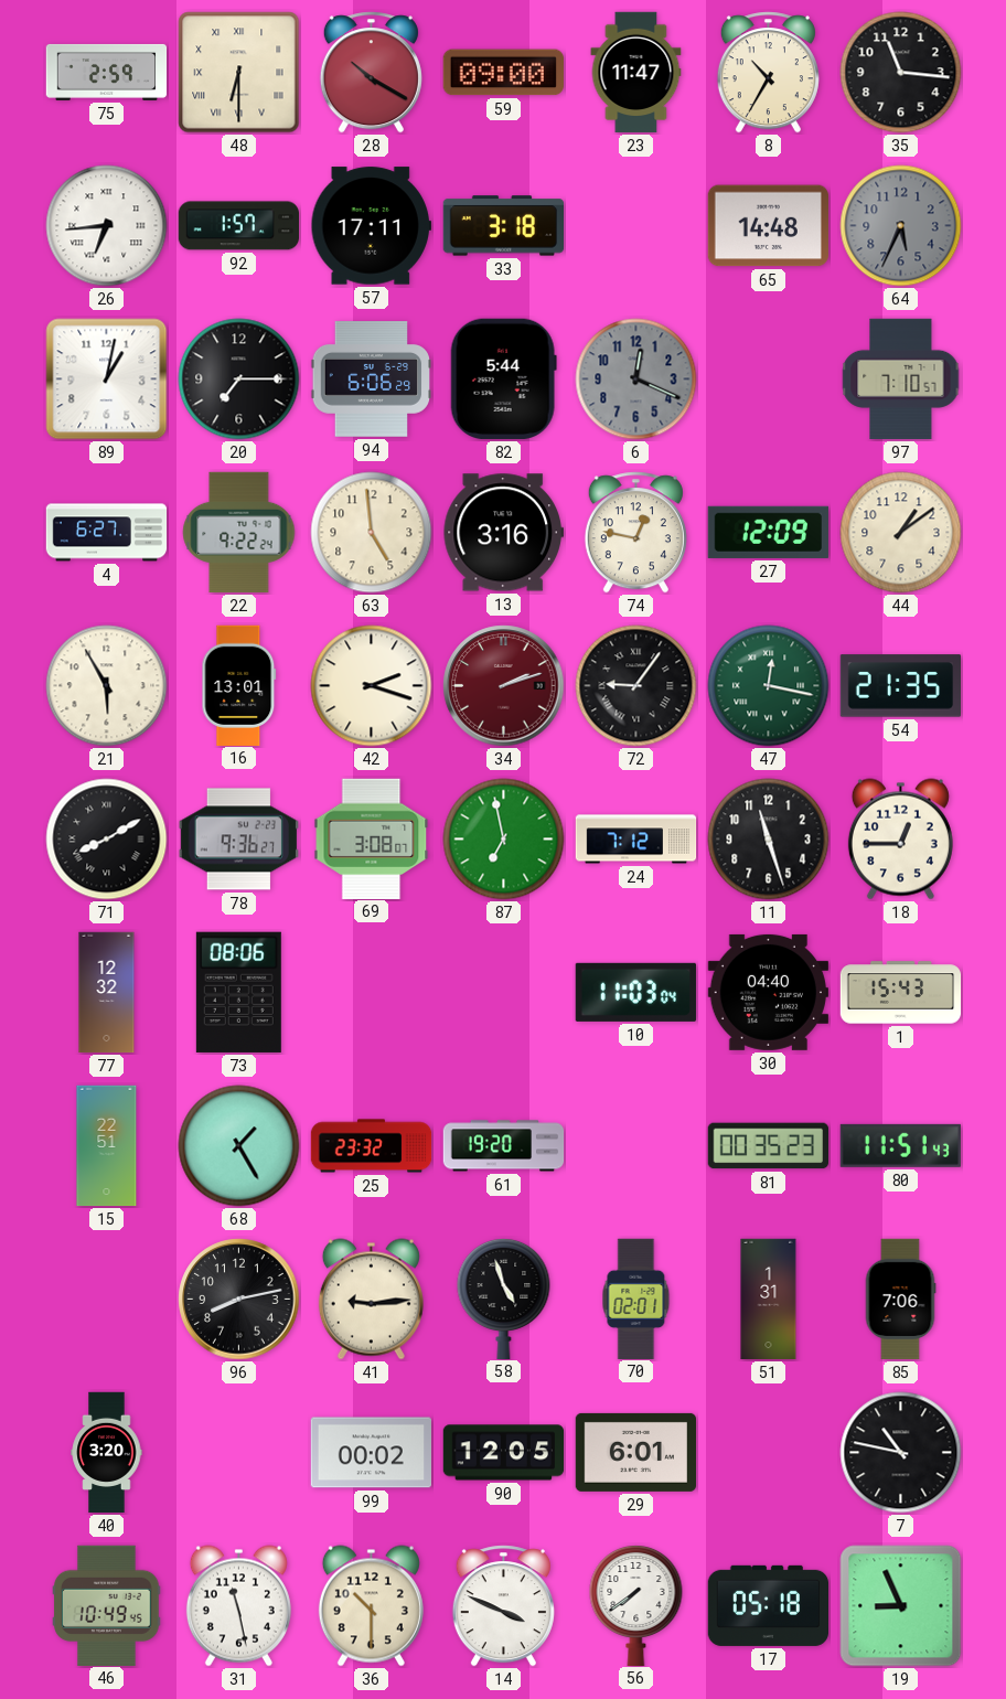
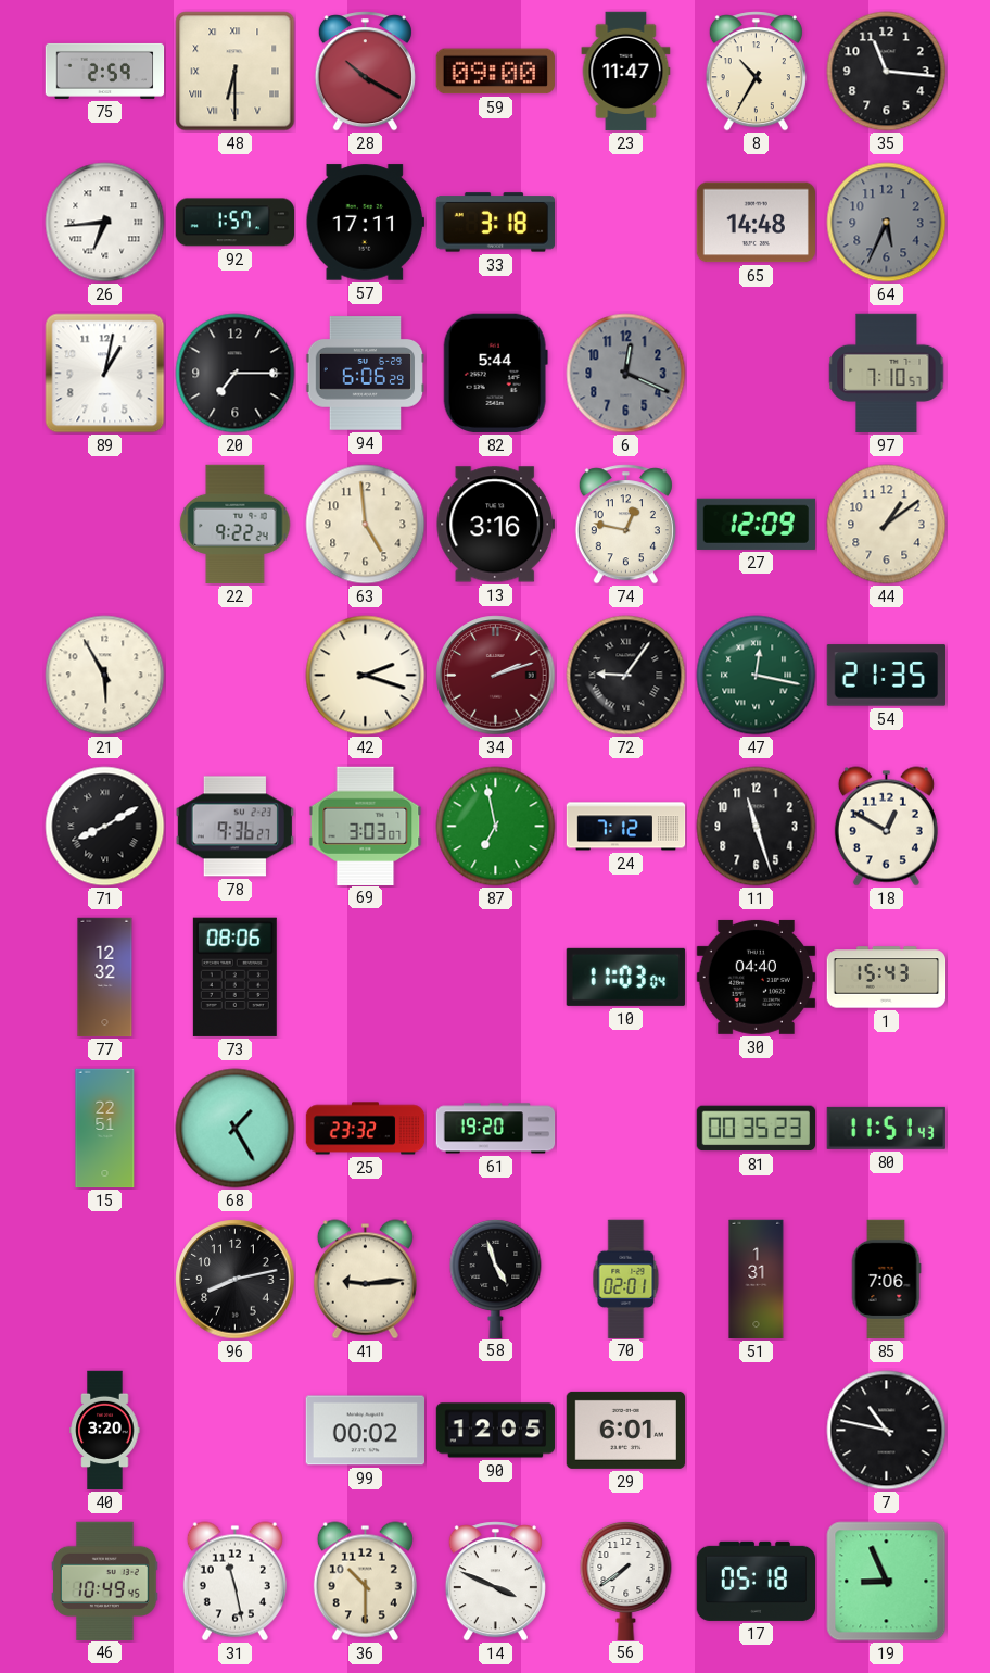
4: 6:27 -> none
16: 13:01 -> none
69: 3:08 -> 3:03
18: 12:45 -> 12:50
